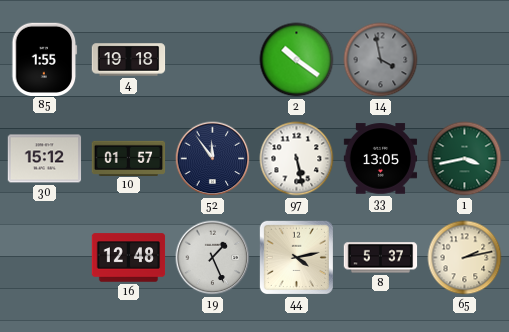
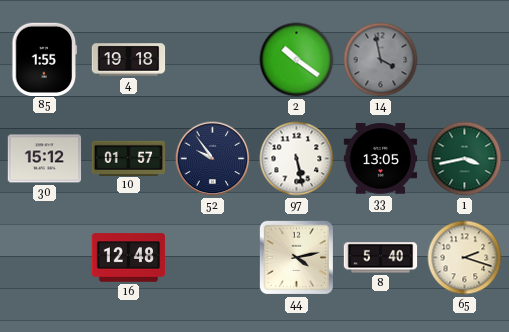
52: 11:54 -> 9:54
19: 1:26 -> none
8: 5:37 -> 5:40
65: 2:13 -> 2:18
